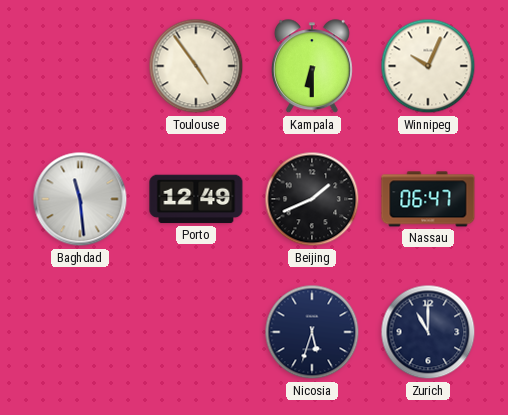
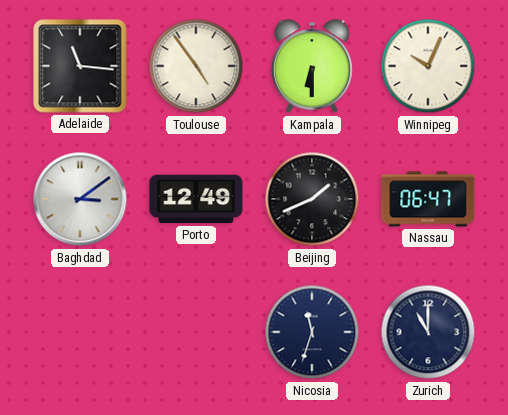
Adelaide: none -> 11:16
Baghdad: 11:29 -> 3:09
Nicosia: 5:33 -> 11:33
